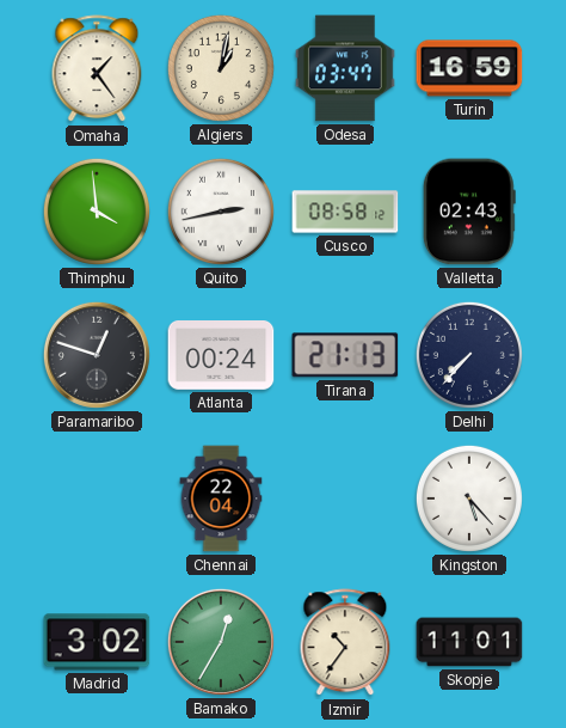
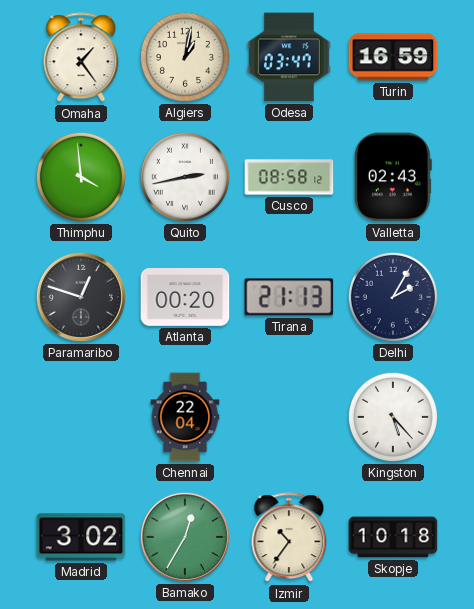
Atlanta: 00:24 -> 00:20
Delhi: 7:37 -> 2:05
Skopje: 11:01 -> 10:18
